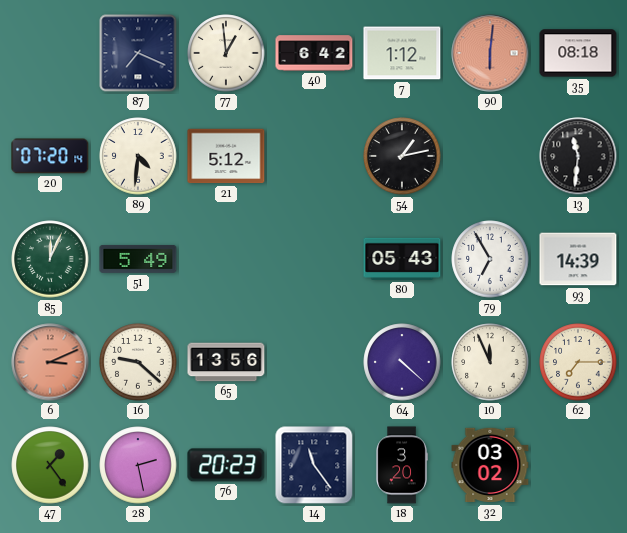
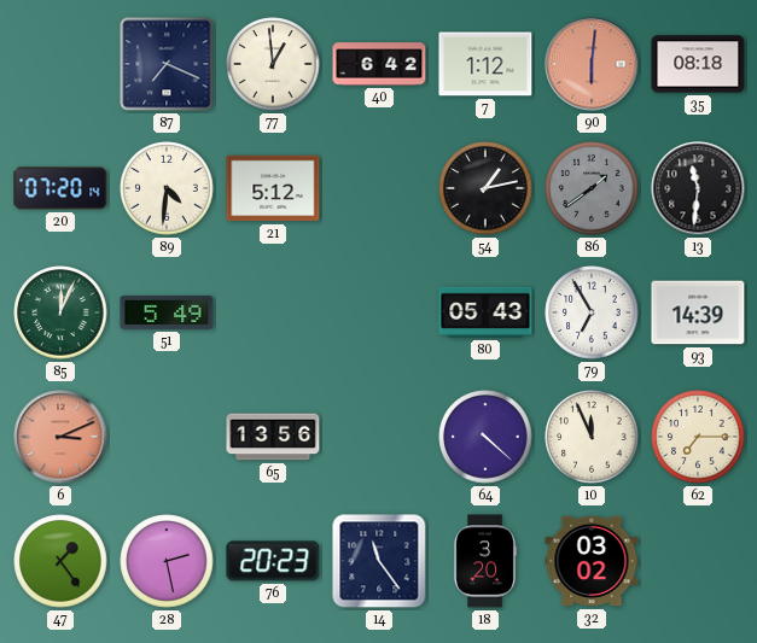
86: none -> 1:39
16: 9:22 -> none
